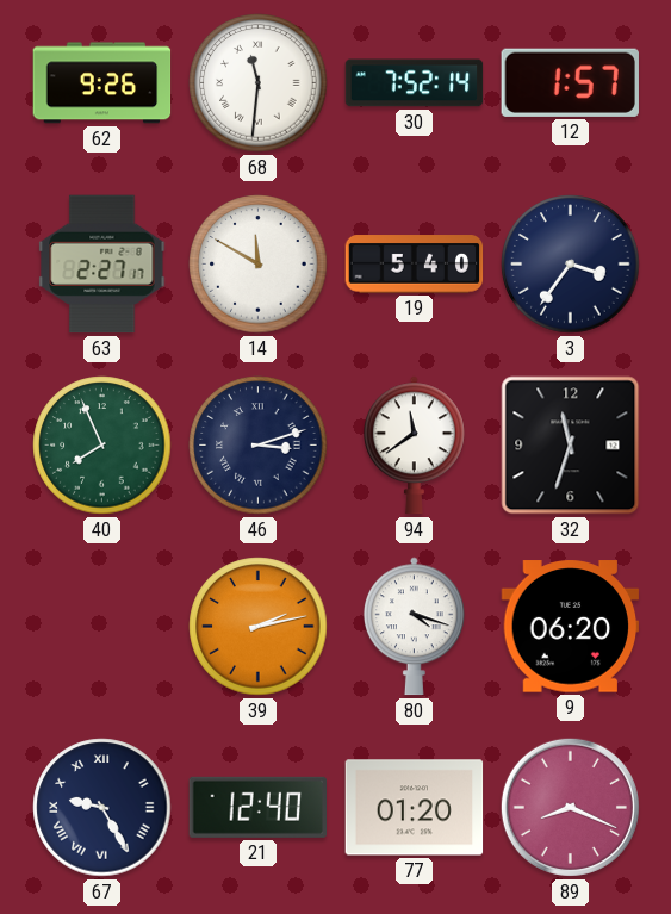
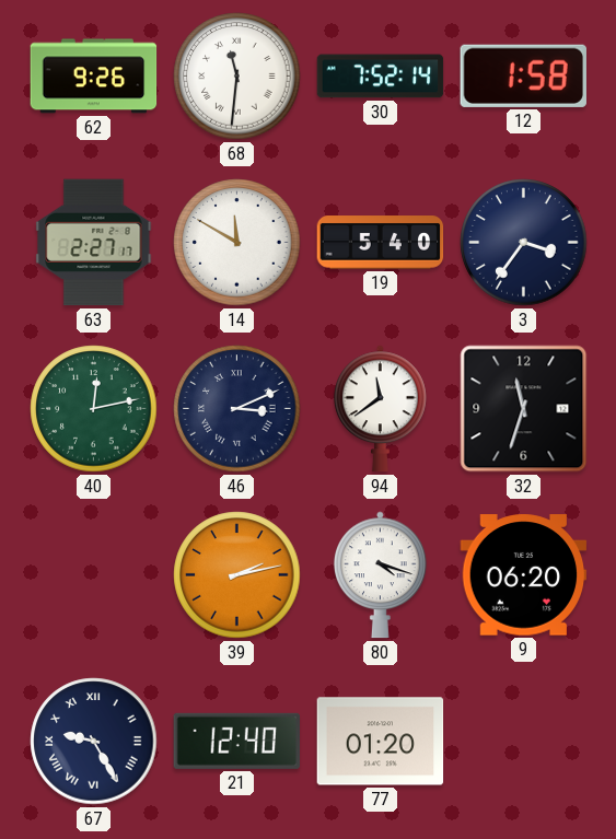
12: 1:57 -> 1:58
40: 7:56 -> 12:13
46: 3:12 -> 3:11
89: 8:19 -> none
